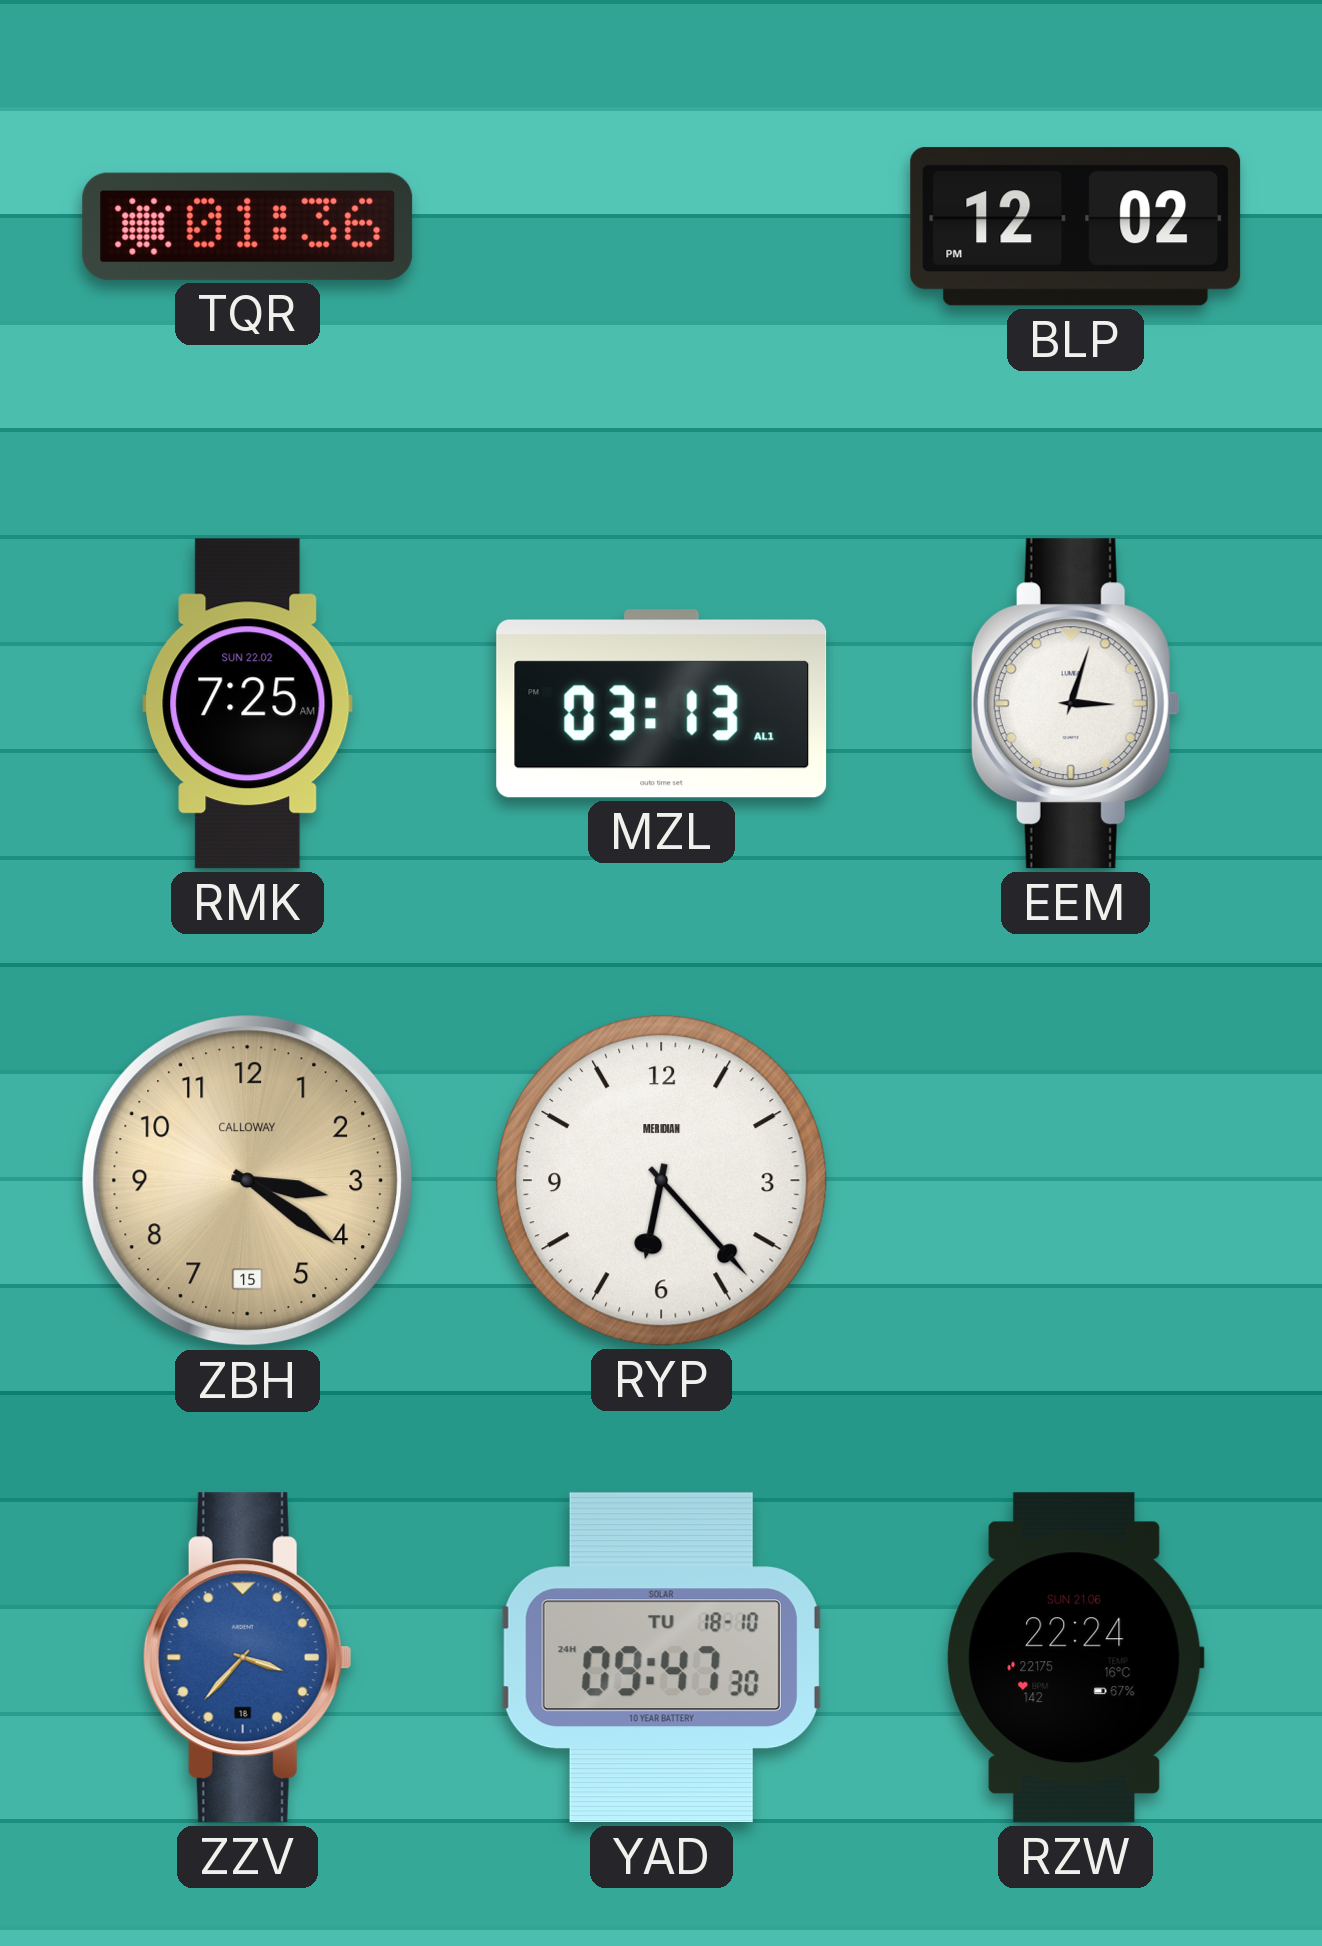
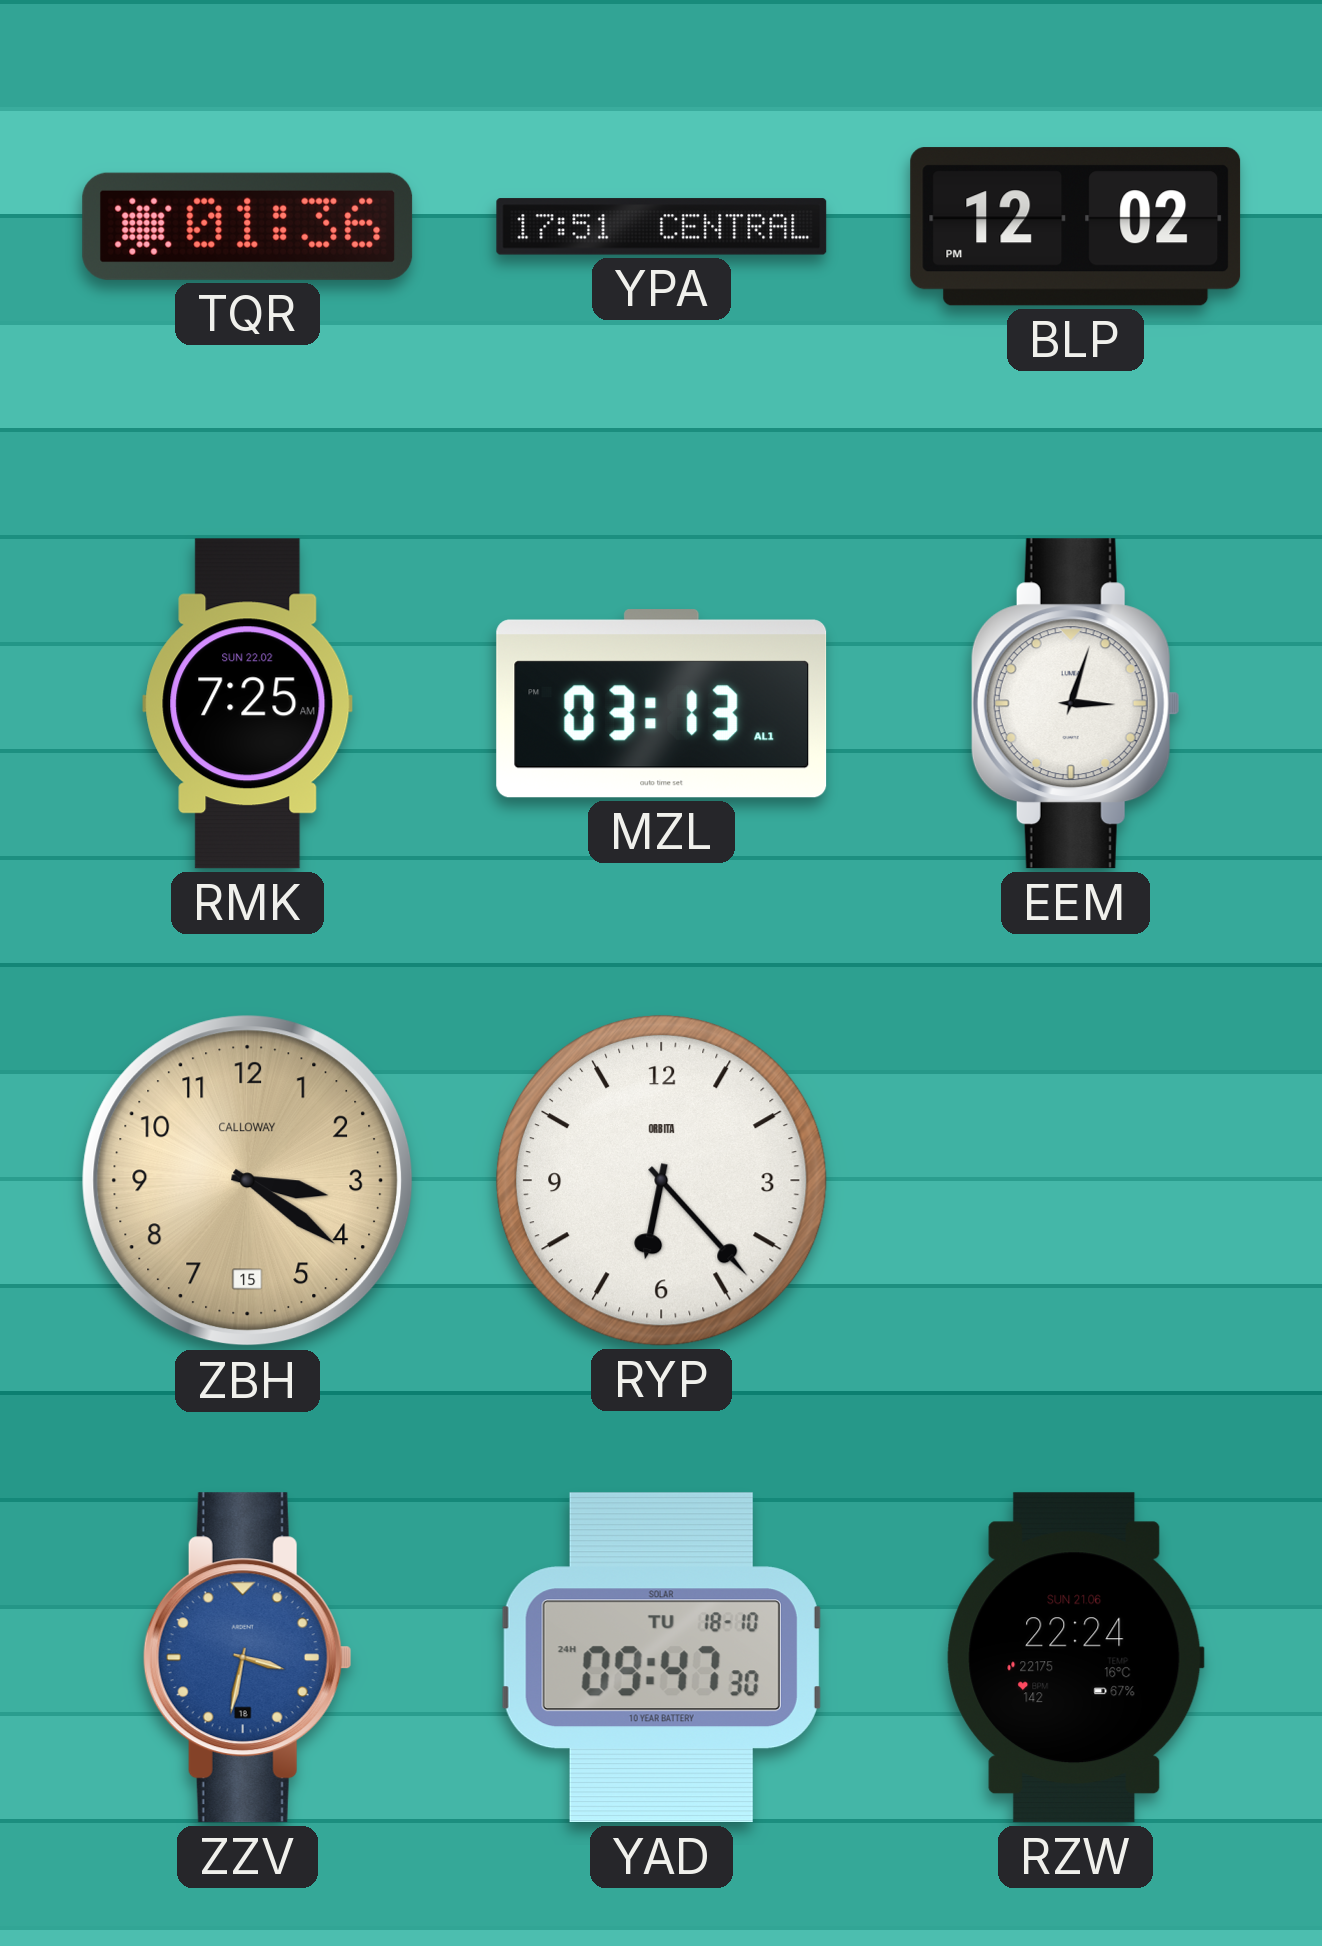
YPA: none -> 17:51
RYP brand: MERIDIAN -> ORBITA
ZZV: 3:37 -> 3:32
